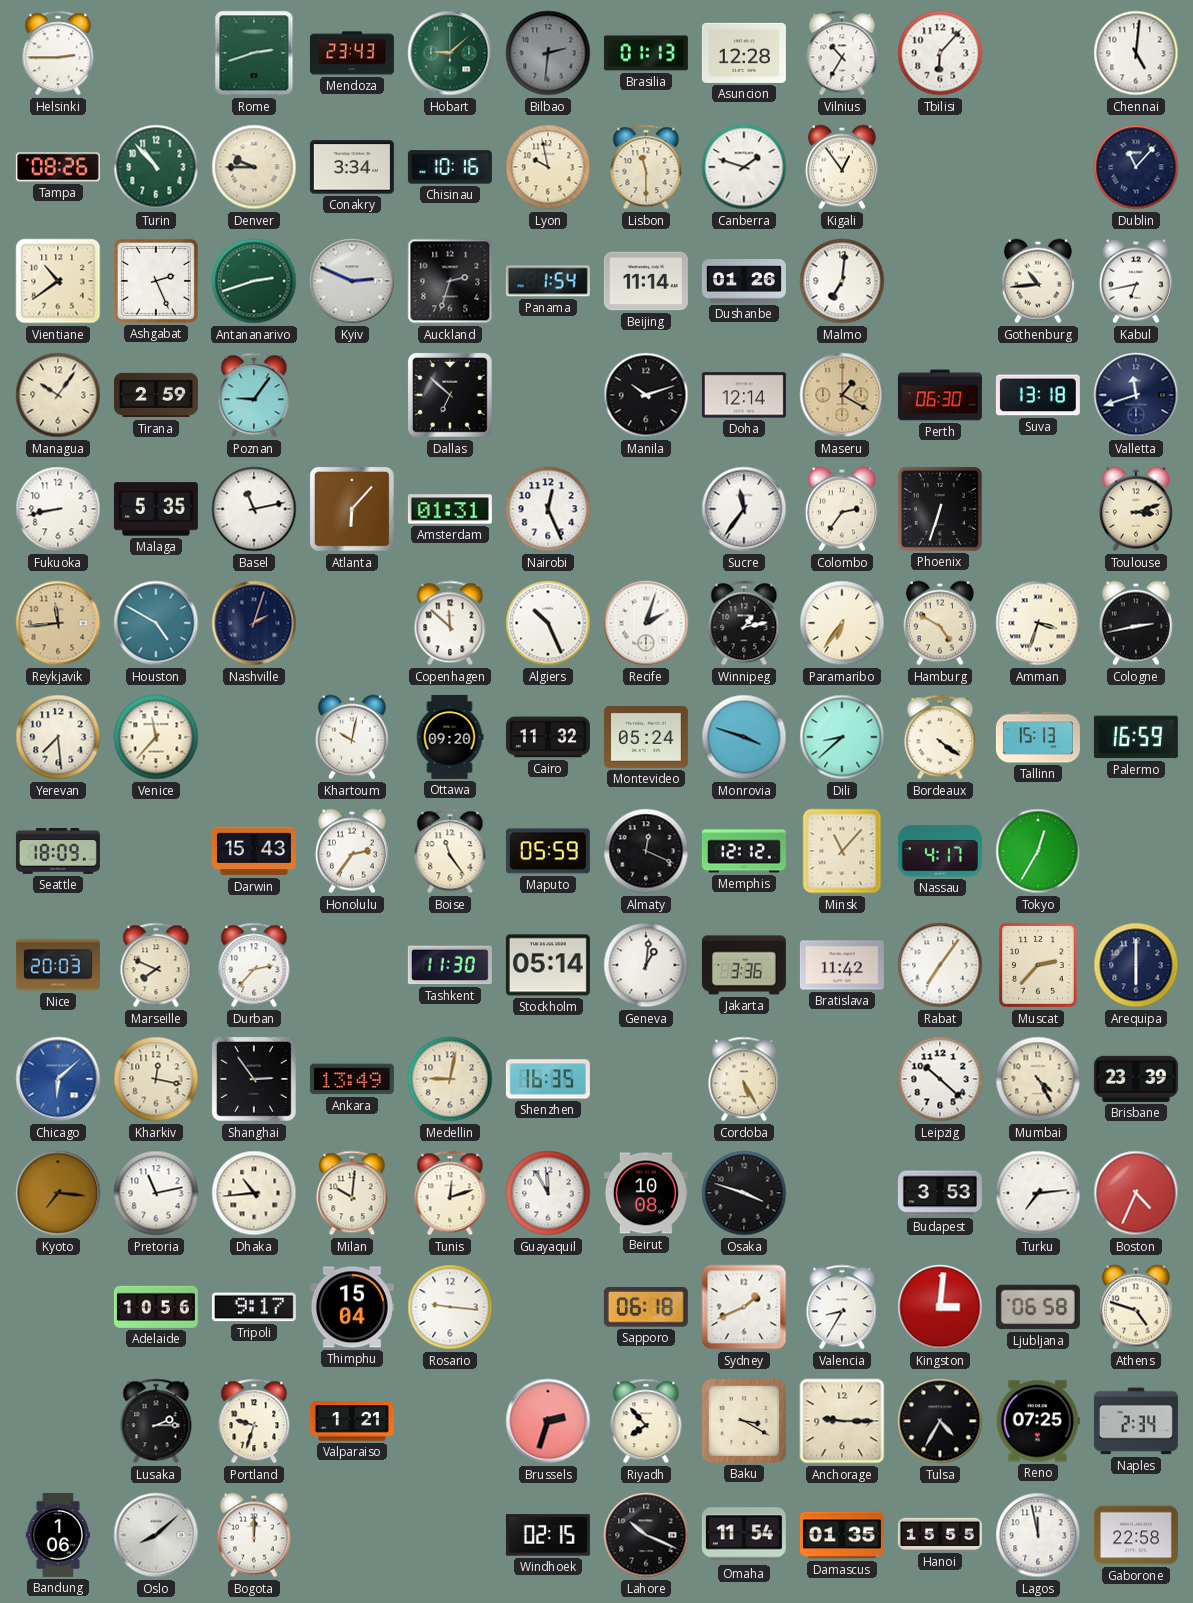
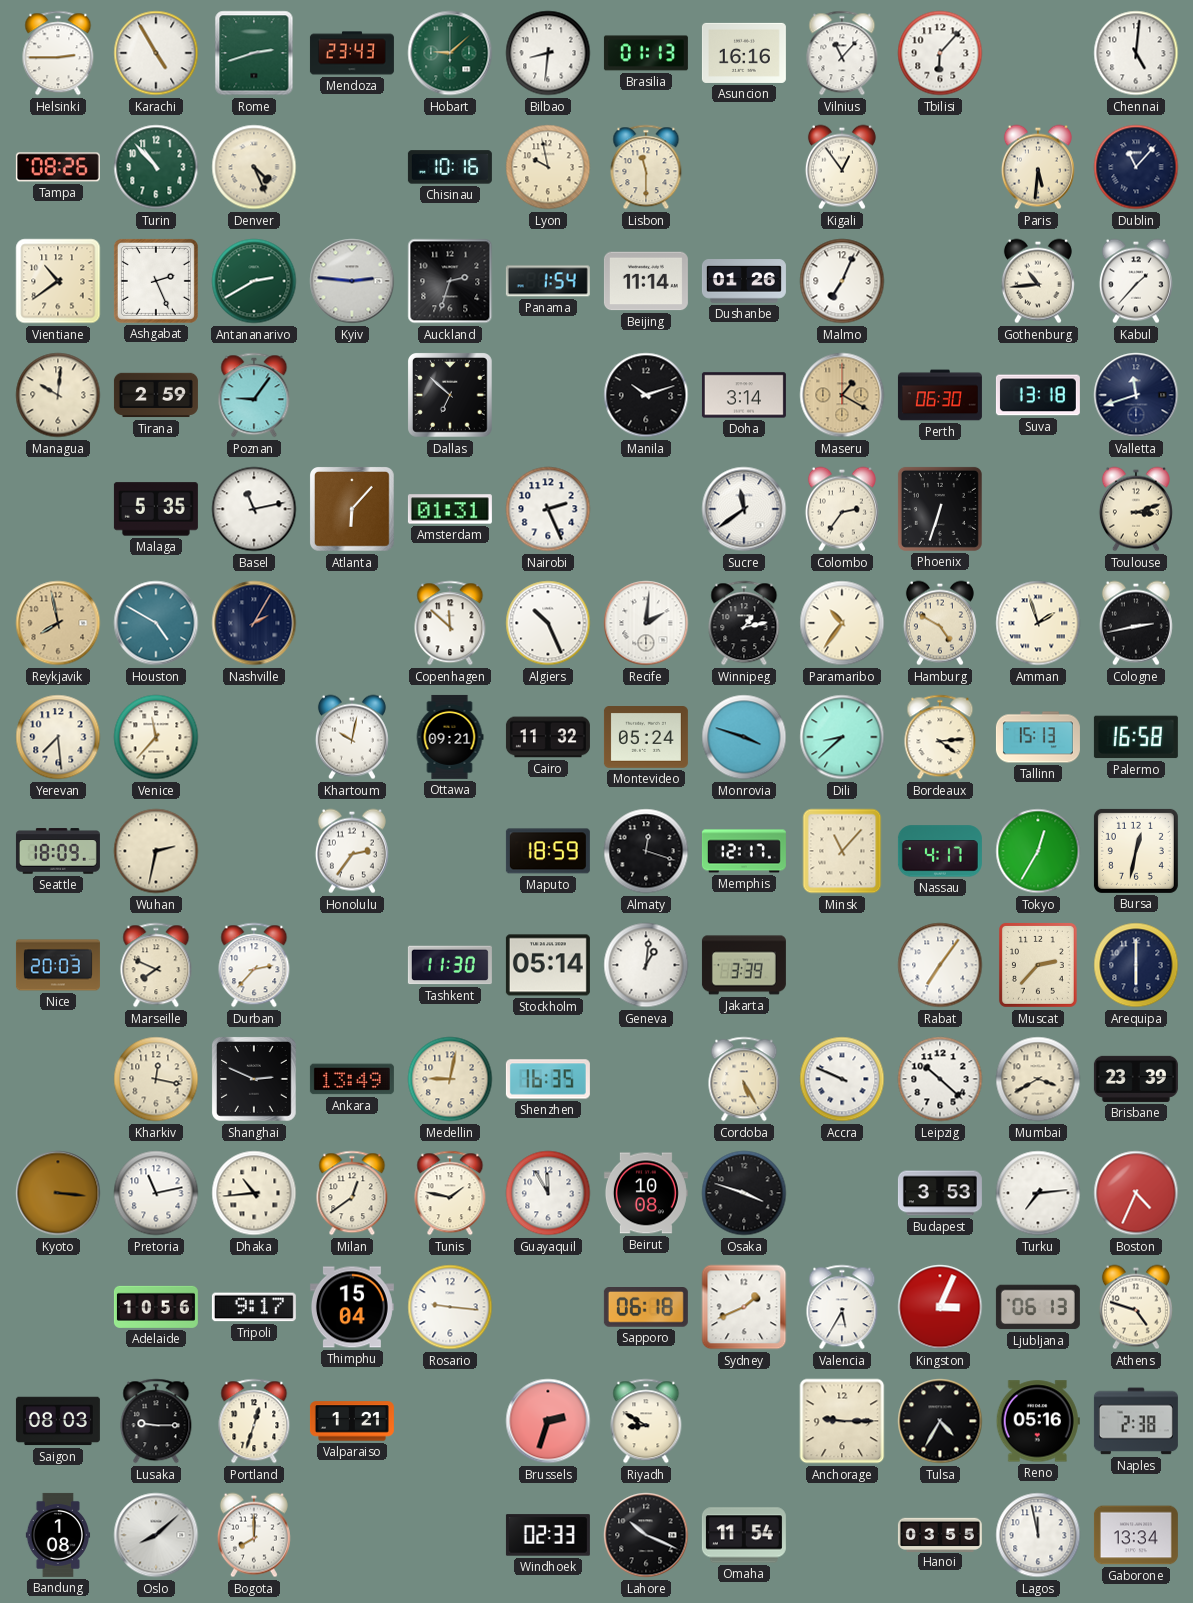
Karachi: none -> 4:55
Bilbao: 2:31 -> 8:31
Bilbao dial: grey -> white
Asuncion: 12:28 -> 16:16
Vilnius: 10:35 -> 11:07
Denver: 9:45 -> 4:26
Conakry: 3:34 -> none
Canberra: 1:48 -> none
Paris: none -> 5:31
Antananarivo: 2:42 -> 2:40
Kyiv: 2:49 -> 2:46
Malmo: 7:01 -> 7:04
Kabul: 6:43 -> 1:37
Managua: 10:06 -> 10:01
Doha: 12:14 -> 3:14
Fukuoka: 8:43 -> none
Nairobi: 12:26 -> 2:26
Sucre: 11:36 -> 11:39
Reykjavik: 11:44 -> 7:58
Nashville: 2:03 -> 2:05
Recife: 2:03 -> 2:01
Paramaribo: 6:36 -> 10:36
Amman: 3:33 -> 1:57
Ottawa: 09:20 -> 09:21
Bordeaux: 4:21 -> 4:14
Palermo: 16:59 -> 16:58
Wuhan: none -> 2:32
Darwin: 15:43 -> none
Boise: 11:24 -> none
Maputo: 05:59 -> 18:59
Almaty: 12:19 -> 12:18
Memphis: 12:12 -> 12:17
Bursa: none -> 12:32
Jakarta: 3:36 -> 3:39
Bratislava: 11:42 -> none
Chicago: 6:08 -> none
Shanghai: 2:54 -> 2:49
Accra: none -> 9:49
Mumbai: 4:25 -> 3:40
Kyoto: 7:16 -> 3:16
Milan: 10:01 -> 12:39
Tunis: 12:12 -> 1:47
Valencia: 8:35 -> 5:35
Kingston: 3:01 -> 3:04
Ljubljana: 06:58 -> 06:13
Saigon: none -> 08:03
Lusaka: 2:15 -> 9:15
Portland: 9:33 -> 12:33
Riyadh: 7:53 -> 8:50
Baku: 3:20 -> none
Reno: 07:25 -> 05:16
Naples: 2:34 -> 2:38
Bandung: 1:06 -> 1:08
Bogota: 12:00 -> 8:00
Windhoek: 02:15 -> 02:33
Damascus: 01:35 -> none
Hanoi: 15:55 -> 03:55
Gaborone: 22:58 -> 13:34
